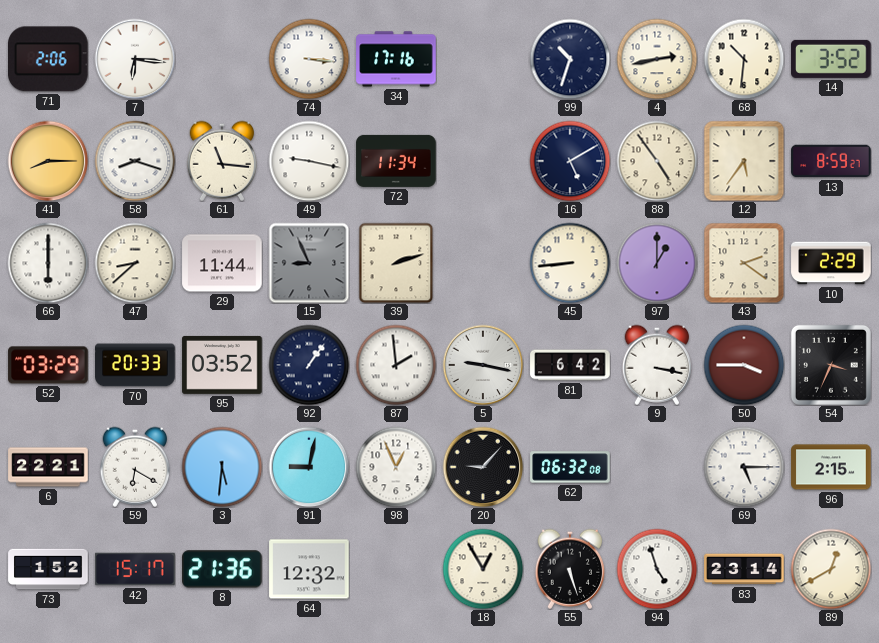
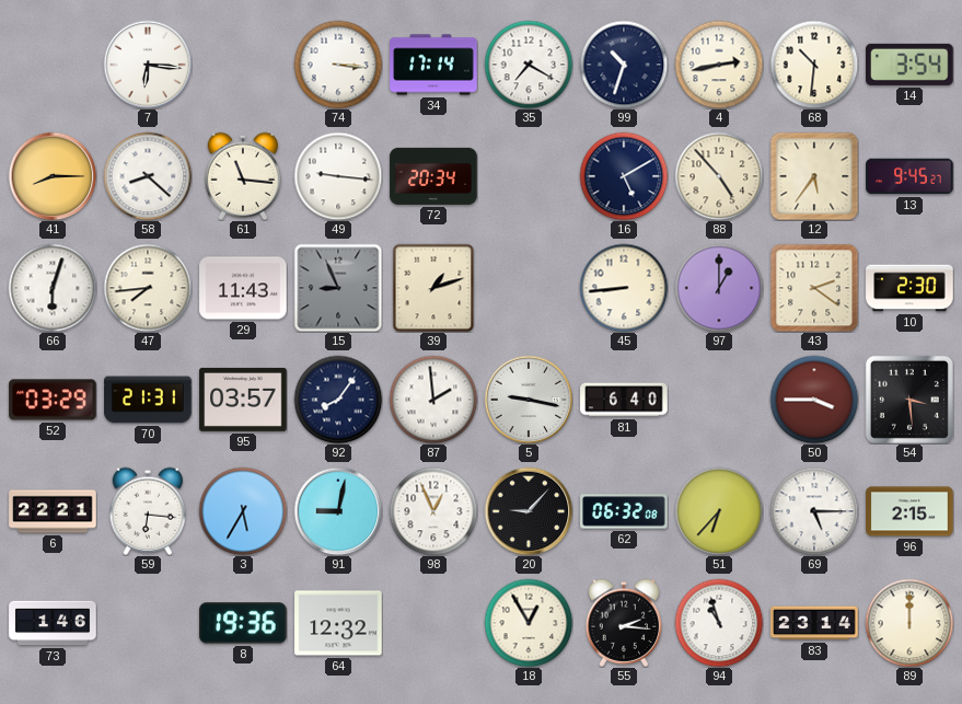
71: 2:06 -> none
34: 17:16 -> 17:14
35: none -> 7:20
14: 3:52 -> 3:54
58: 8:18 -> 8:22
49: 9:17 -> 9:16
72: 11:34 -> 20:34
88: 4:54 -> 4:53
13: 8:59 -> 9:45
66: 6:00 -> 6:03
47: 8:38 -> 7:44
29: 11:44 -> 11:43
39: 2:12 -> 1:12
10: 2:29 -> 2:30
70: 20:33 -> 21:31
95: 03:52 -> 03:57
92: 1:06 -> 8:06
81: 6:42 -> 6:40
9: 3:17 -> none
54: 3:34 -> 3:29
59: 6:20 -> 6:16
3: 5:31 -> 5:35
51: none -> 6:37
73: 1:52 -> 1:46
42: 15:17 -> none
8: 21:36 -> 19:36
55: 5:27 -> 2:16
94: 4:57 -> 10:57
89: 12:40 -> 12:00
